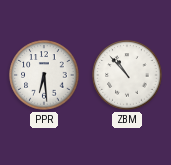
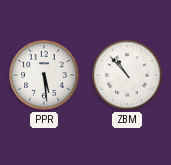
PPR: 6:29 -> 5:29
